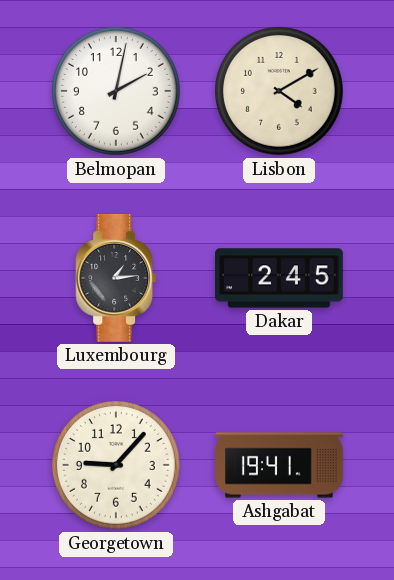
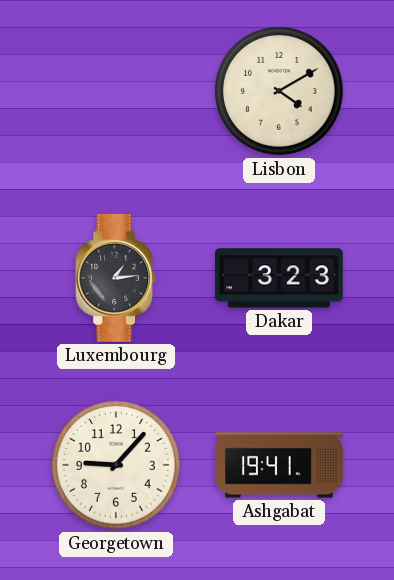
Belmopan: 2:02 -> none
Dakar: 2:45 -> 3:23
